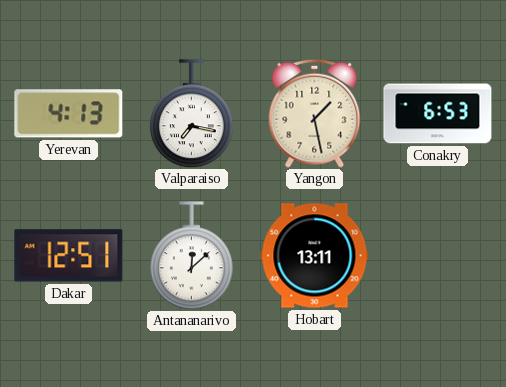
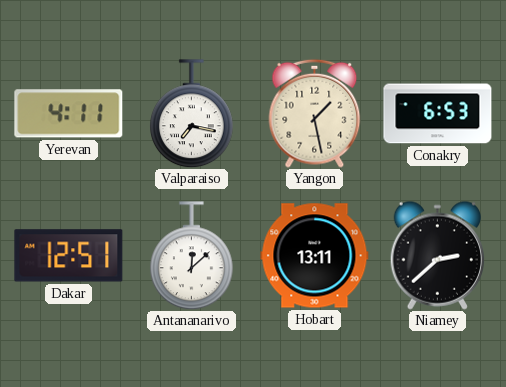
Yerevan: 4:13 -> 4:11
Niamey: none -> 2:38
